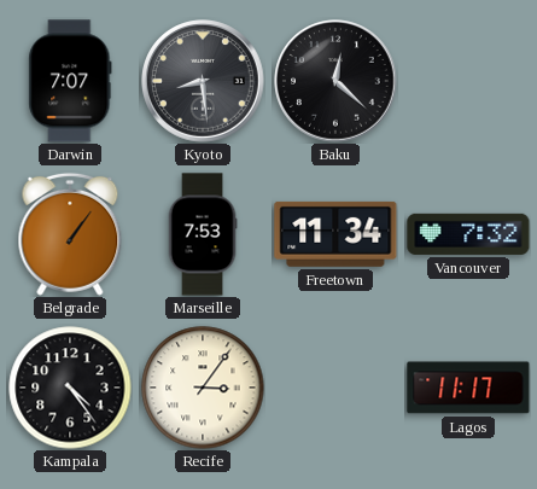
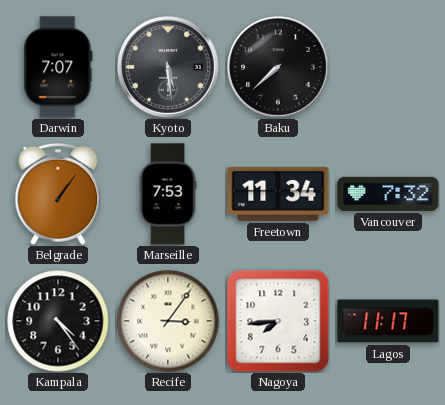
Kyoto: 8:29 -> 5:29
Baku: 12:22 -> 7:38
Nagoya: none -> 7:44
